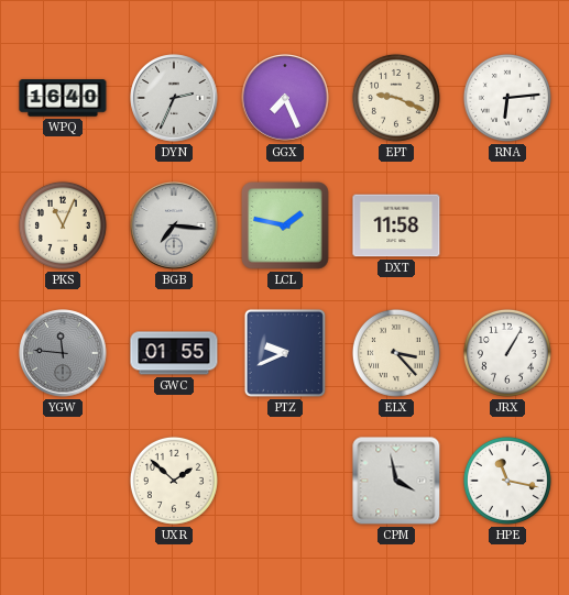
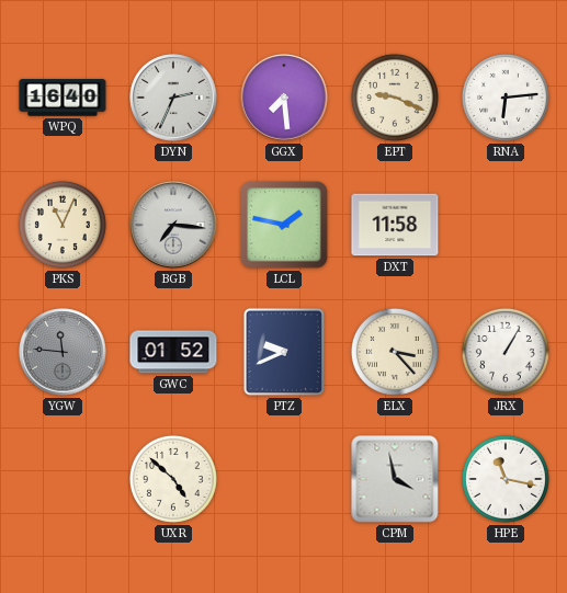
GGX: 7:26 -> 7:29
GWC: 01:55 -> 01:52
UXR: 1:52 -> 4:52
